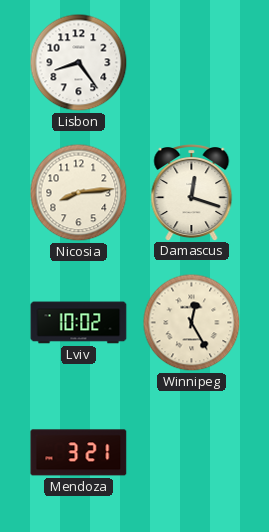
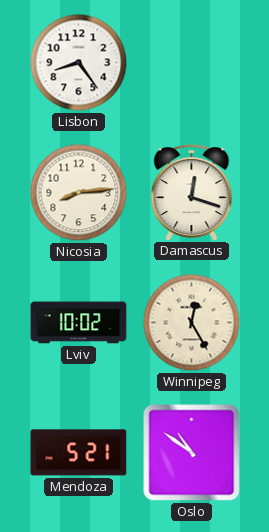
Mendoza: 3:21 -> 5:21
Oslo: none -> 10:51
